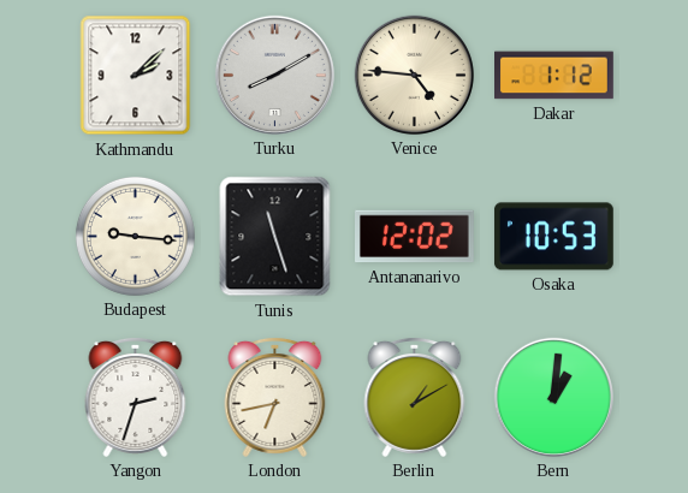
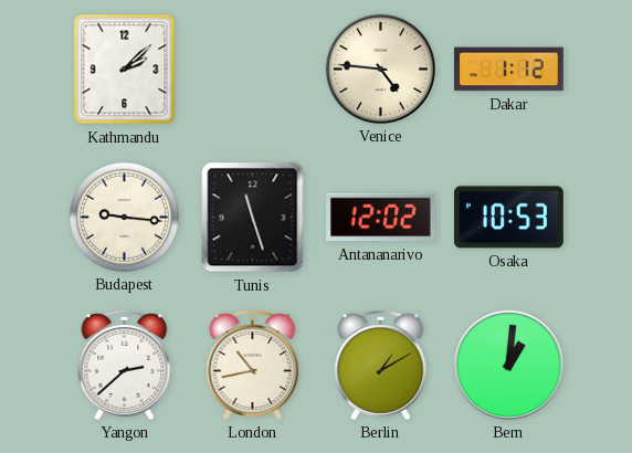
Turku: 8:10 -> none
Yangon: 2:33 -> 2:38
London: 6:43 -> 10:43
